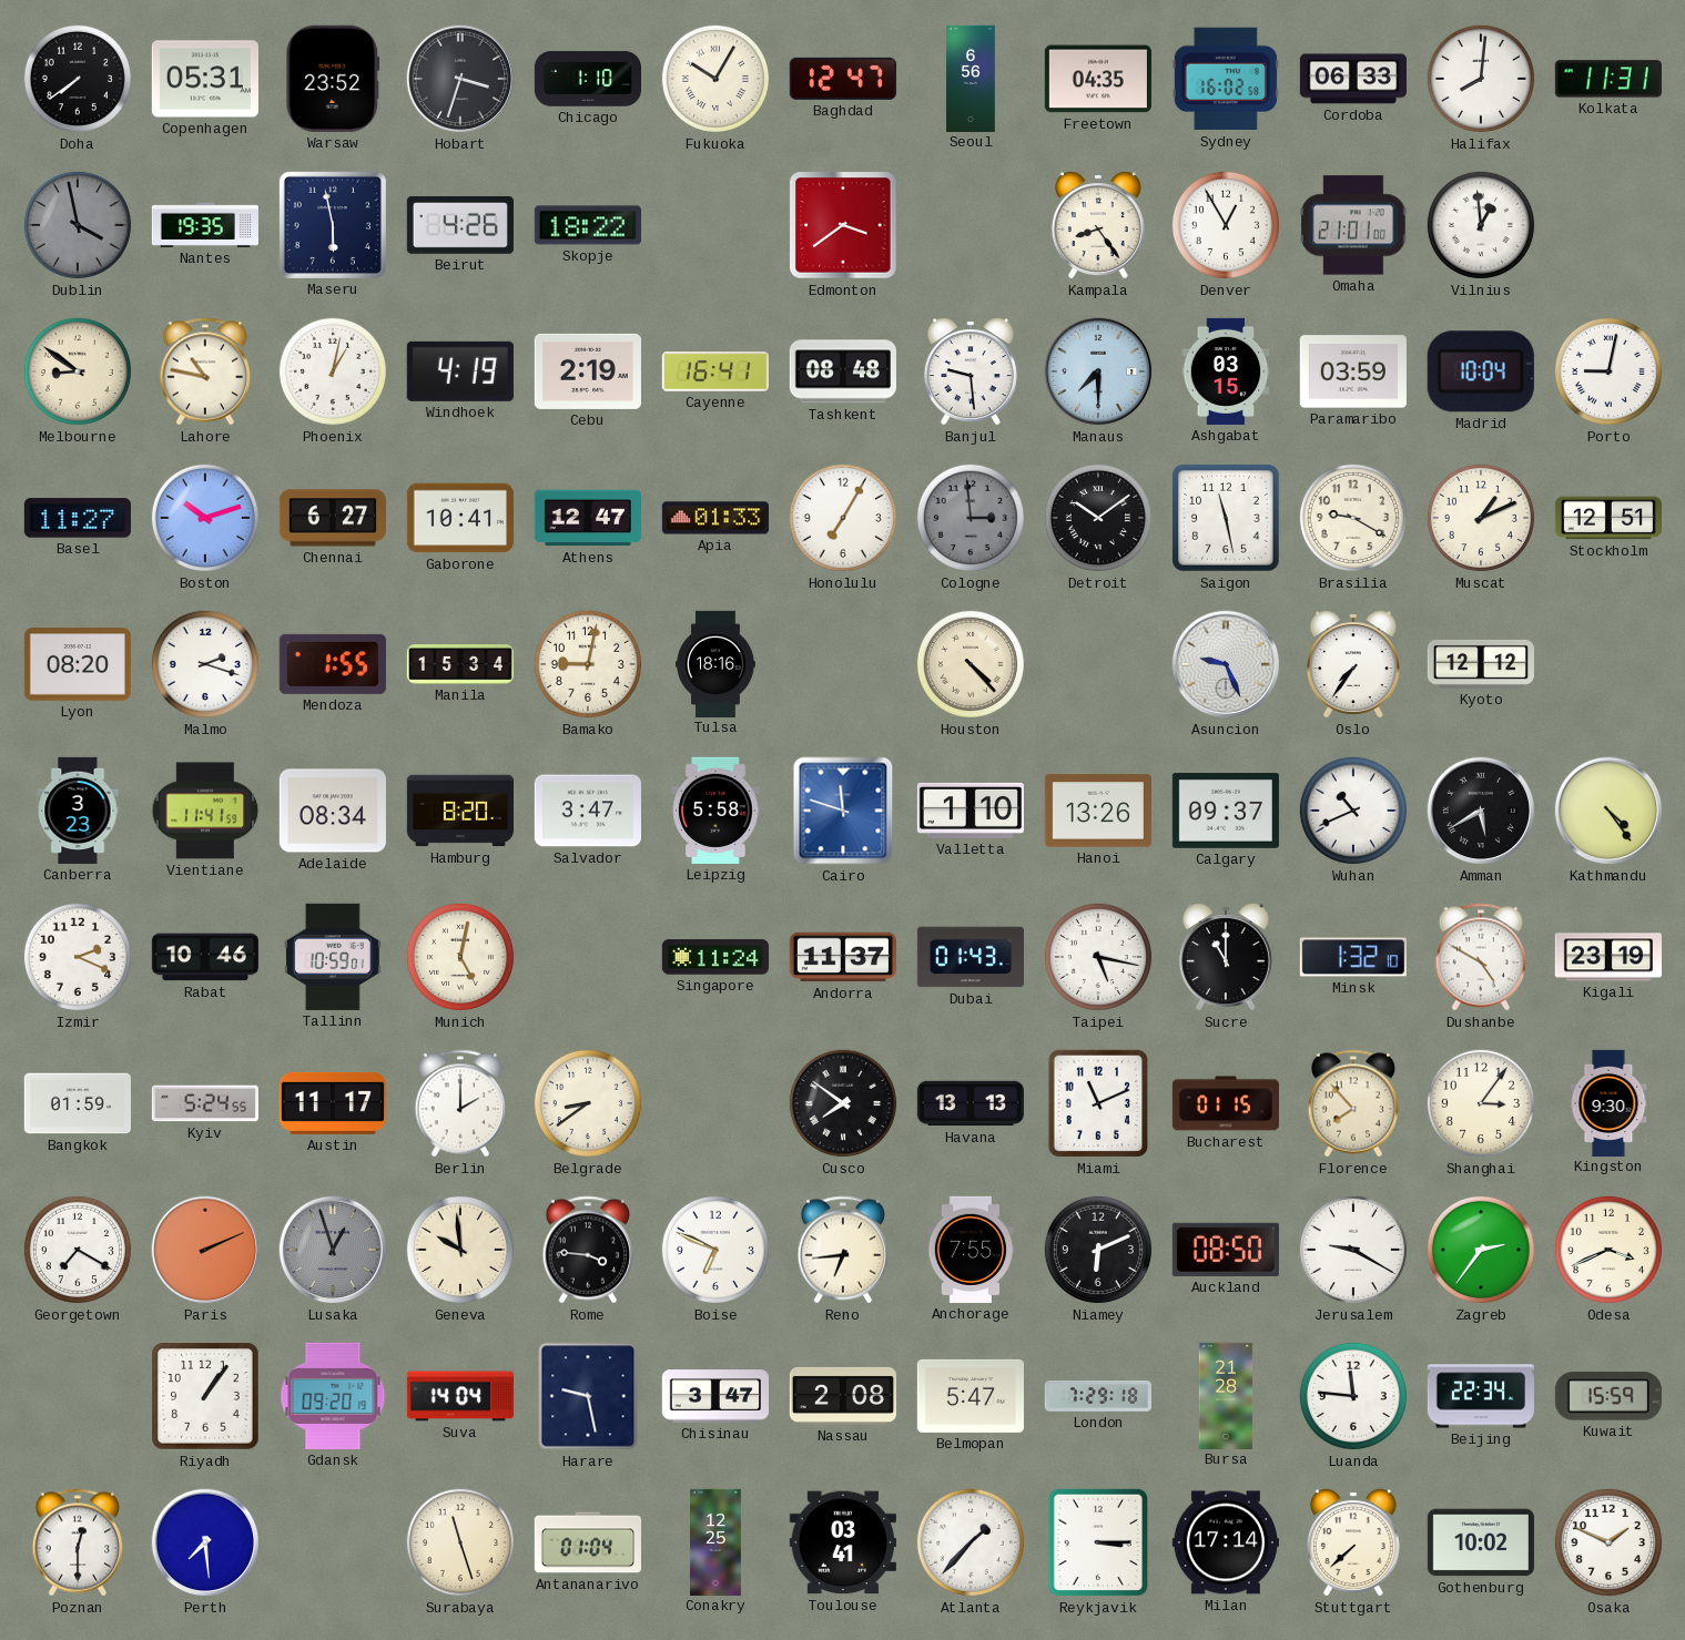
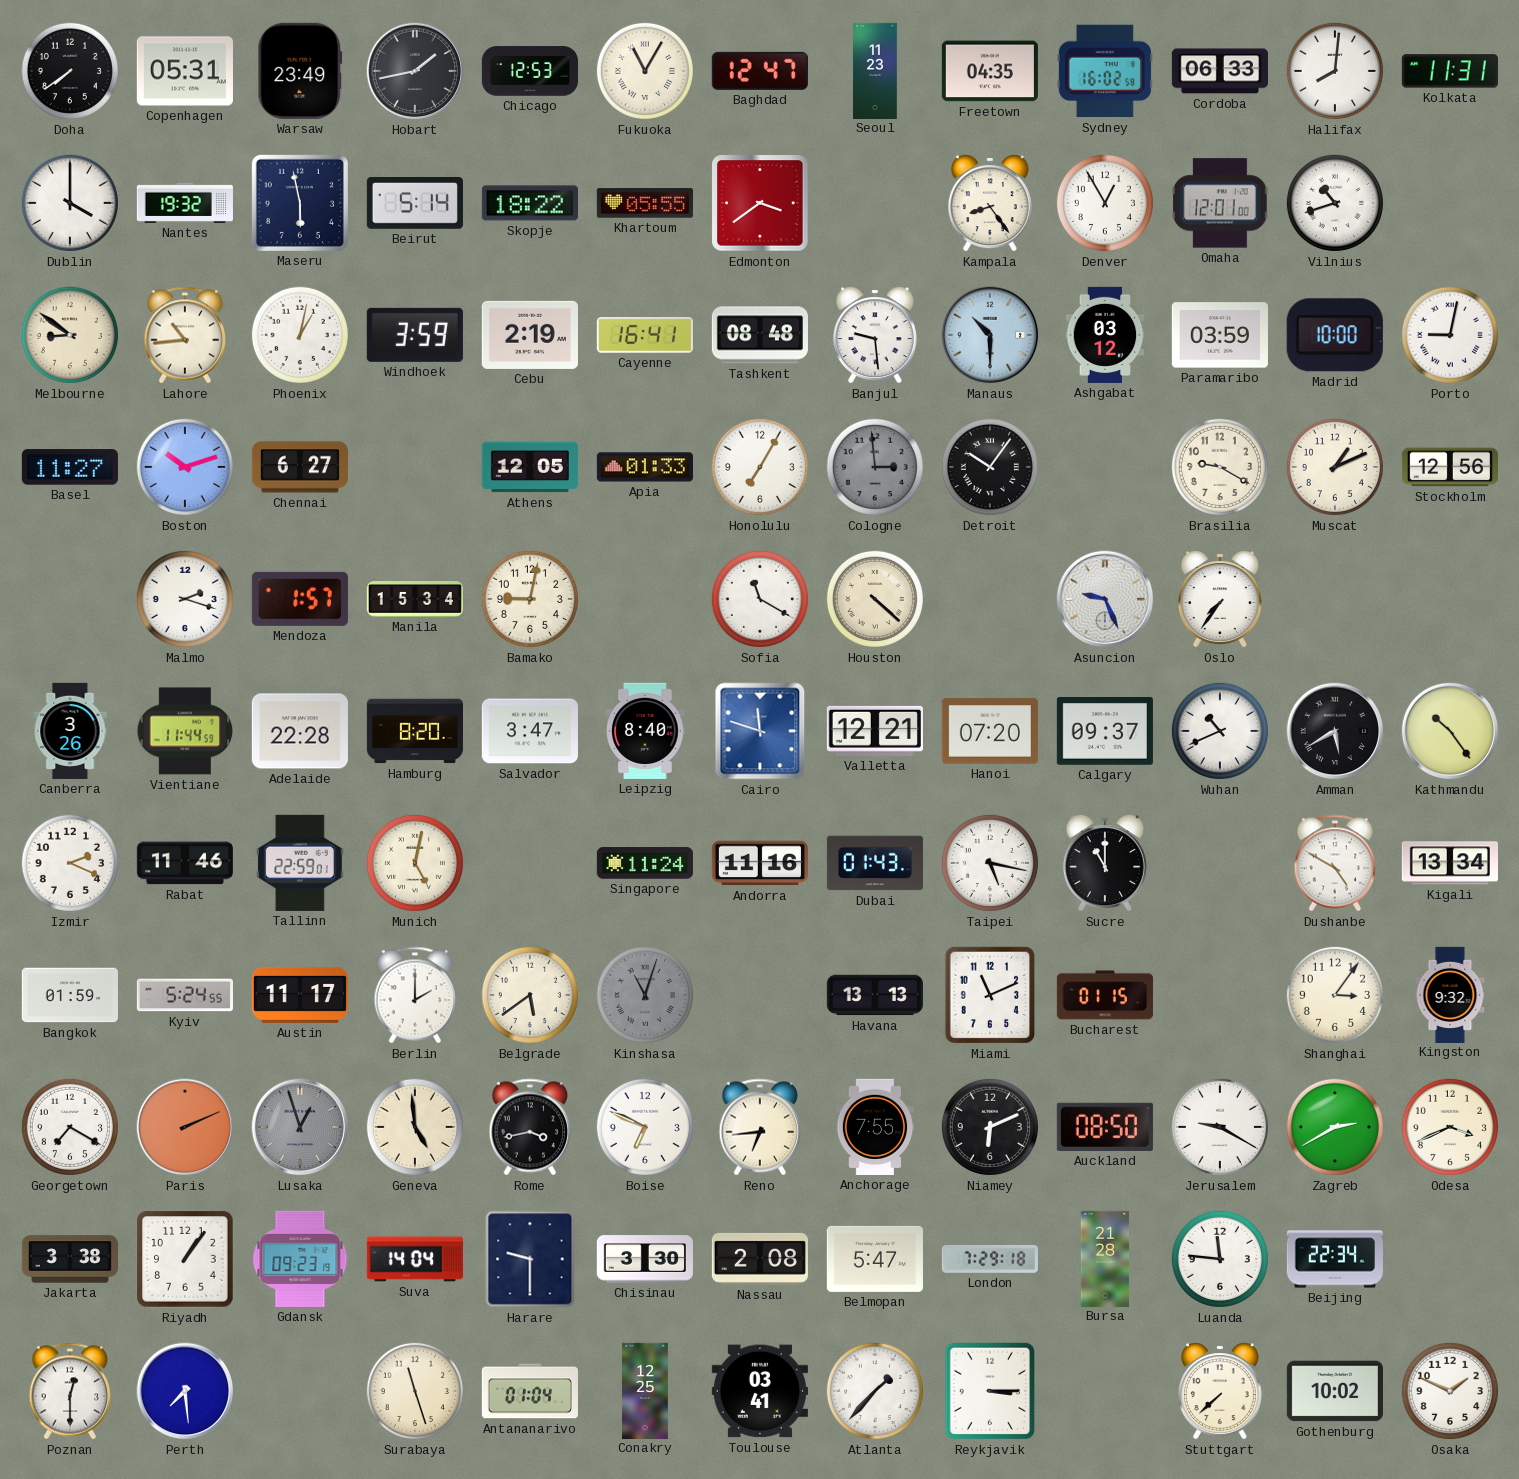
Warsaw: 23:52 -> 23:49
Hobart: 3:33 -> 1:43
Chicago: 1:10 -> 12:53
Fukuoka: 10:05 -> 11:05
Seoul: 6:56 -> 11:23
Dublin: 3:58 -> 4:00
Dublin dial: grey -> white
Nantes: 19:35 -> 19:32
Beirut: 4:26 -> 5:14
Khartoum: none -> 05:55
Omaha: 21:01 -> 12:01
Vilnius: 12:59 -> 10:42
Lahore: 10:47 -> 10:44
Windhoek: 4:19 -> 3:59
Manaus: 7:30 -> 10:30
Ashgabat: 03:15 -> 03:12
Madrid: 10:04 -> 10:00
Gaborone: 10:41 -> none
Athens: 12:47 -> 12:05
Detroit: 10:09 -> 10:06
Saigon: 11:28 -> none
Stockholm: 12:51 -> 12:56
Lyon: 08:20 -> none
Mendoza: 1:55 -> 1:57
Tulsa: 18:16 -> none
Sofia: none -> 11:20
Houston: 4:23 -> 4:22
Kyoto: 12:12 -> none
Canberra: 3:23 -> 3:26
Vientiane: 11:41 -> 11:44
Adelaide: 08:34 -> 22:28
Leipzig: 5:58 -> 8:40
Valletta: 1:10 -> 12:21
Hanoi: 13:26 -> 07:20
Kathmandu: 4:24 -> 10:24
Rabat: 10:46 -> 11:46
Tallinn: 10:59 -> 22:59
Andorra: 11:37 -> 11:16
Minsk: 1:32 -> none
Kigali: 23:19 -> 13:34
Belgrade: 8:39 -> 5:39
Kinshasa: none -> 11:03
Cusco: 7:51 -> none
Florence: 7:53 -> none
Kingston: 9:30 -> 9:32
Geneva: 9:59 -> 4:59
Rome: 3:46 -> 3:43
Zagreb: 2:36 -> 2:40
Jakarta: none -> 3:38
Gdansk: 09:20 -> 09:23
Harare: 9:28 -> 9:30
Chisinau: 3:47 -> 3:30
Kuwait: 15:59 -> none
Milan: 17:14 -> none
